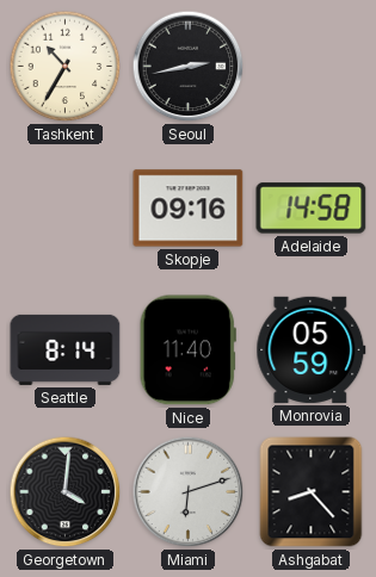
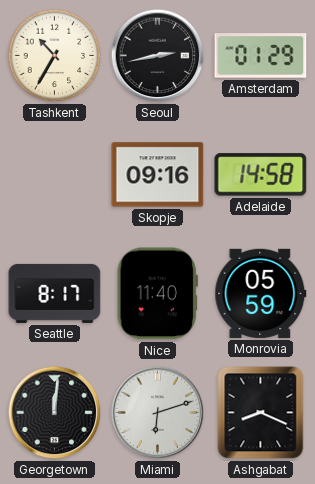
Amsterdam: none -> 01:29
Seattle: 8:14 -> 8:17
Georgetown: 4:01 -> 12:01
Ashgabat: 8:23 -> 8:19
